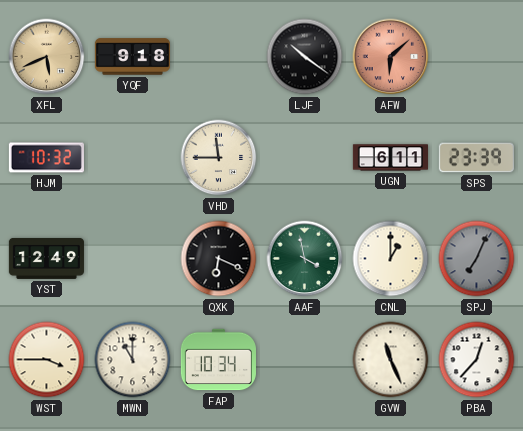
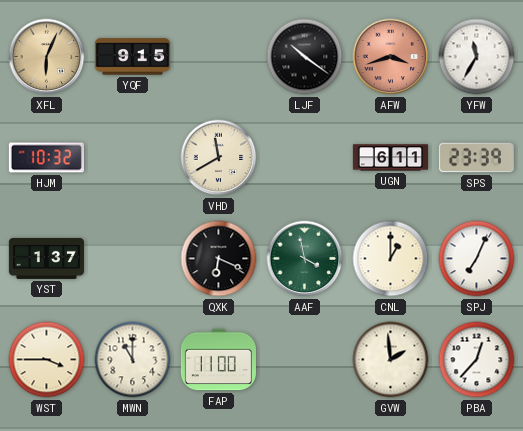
XFL: 5:41 -> 6:04
YQF: 9:18 -> 9:15
AFW: 6:08 -> 3:42
YFW: none -> 11:35
VHD: 11:45 -> 11:40
YST: 12:49 -> 1:37
SPJ dial: grey -> white
FAP: 10:34 -> 11:00
GVW: 11:26 -> 1:59
